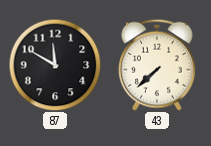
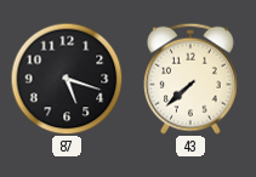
87: 11:50 -> 5:18
